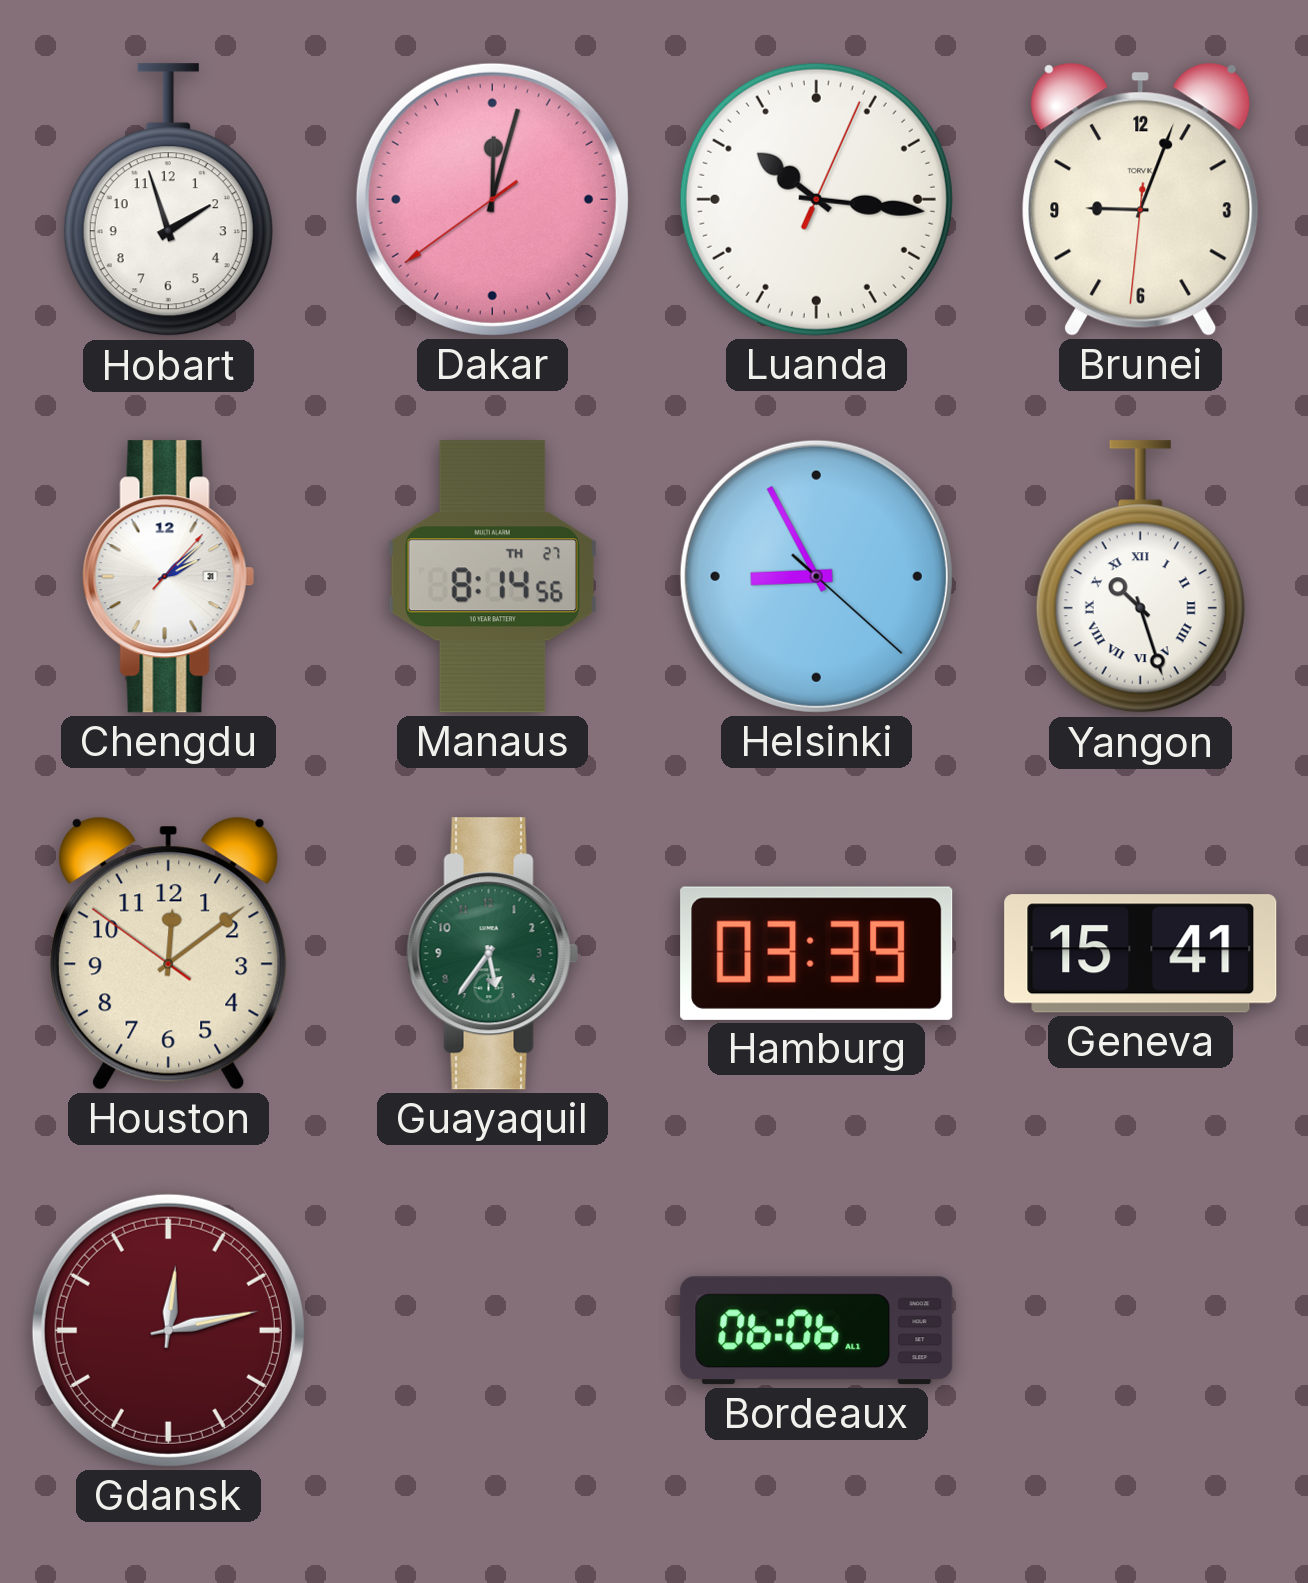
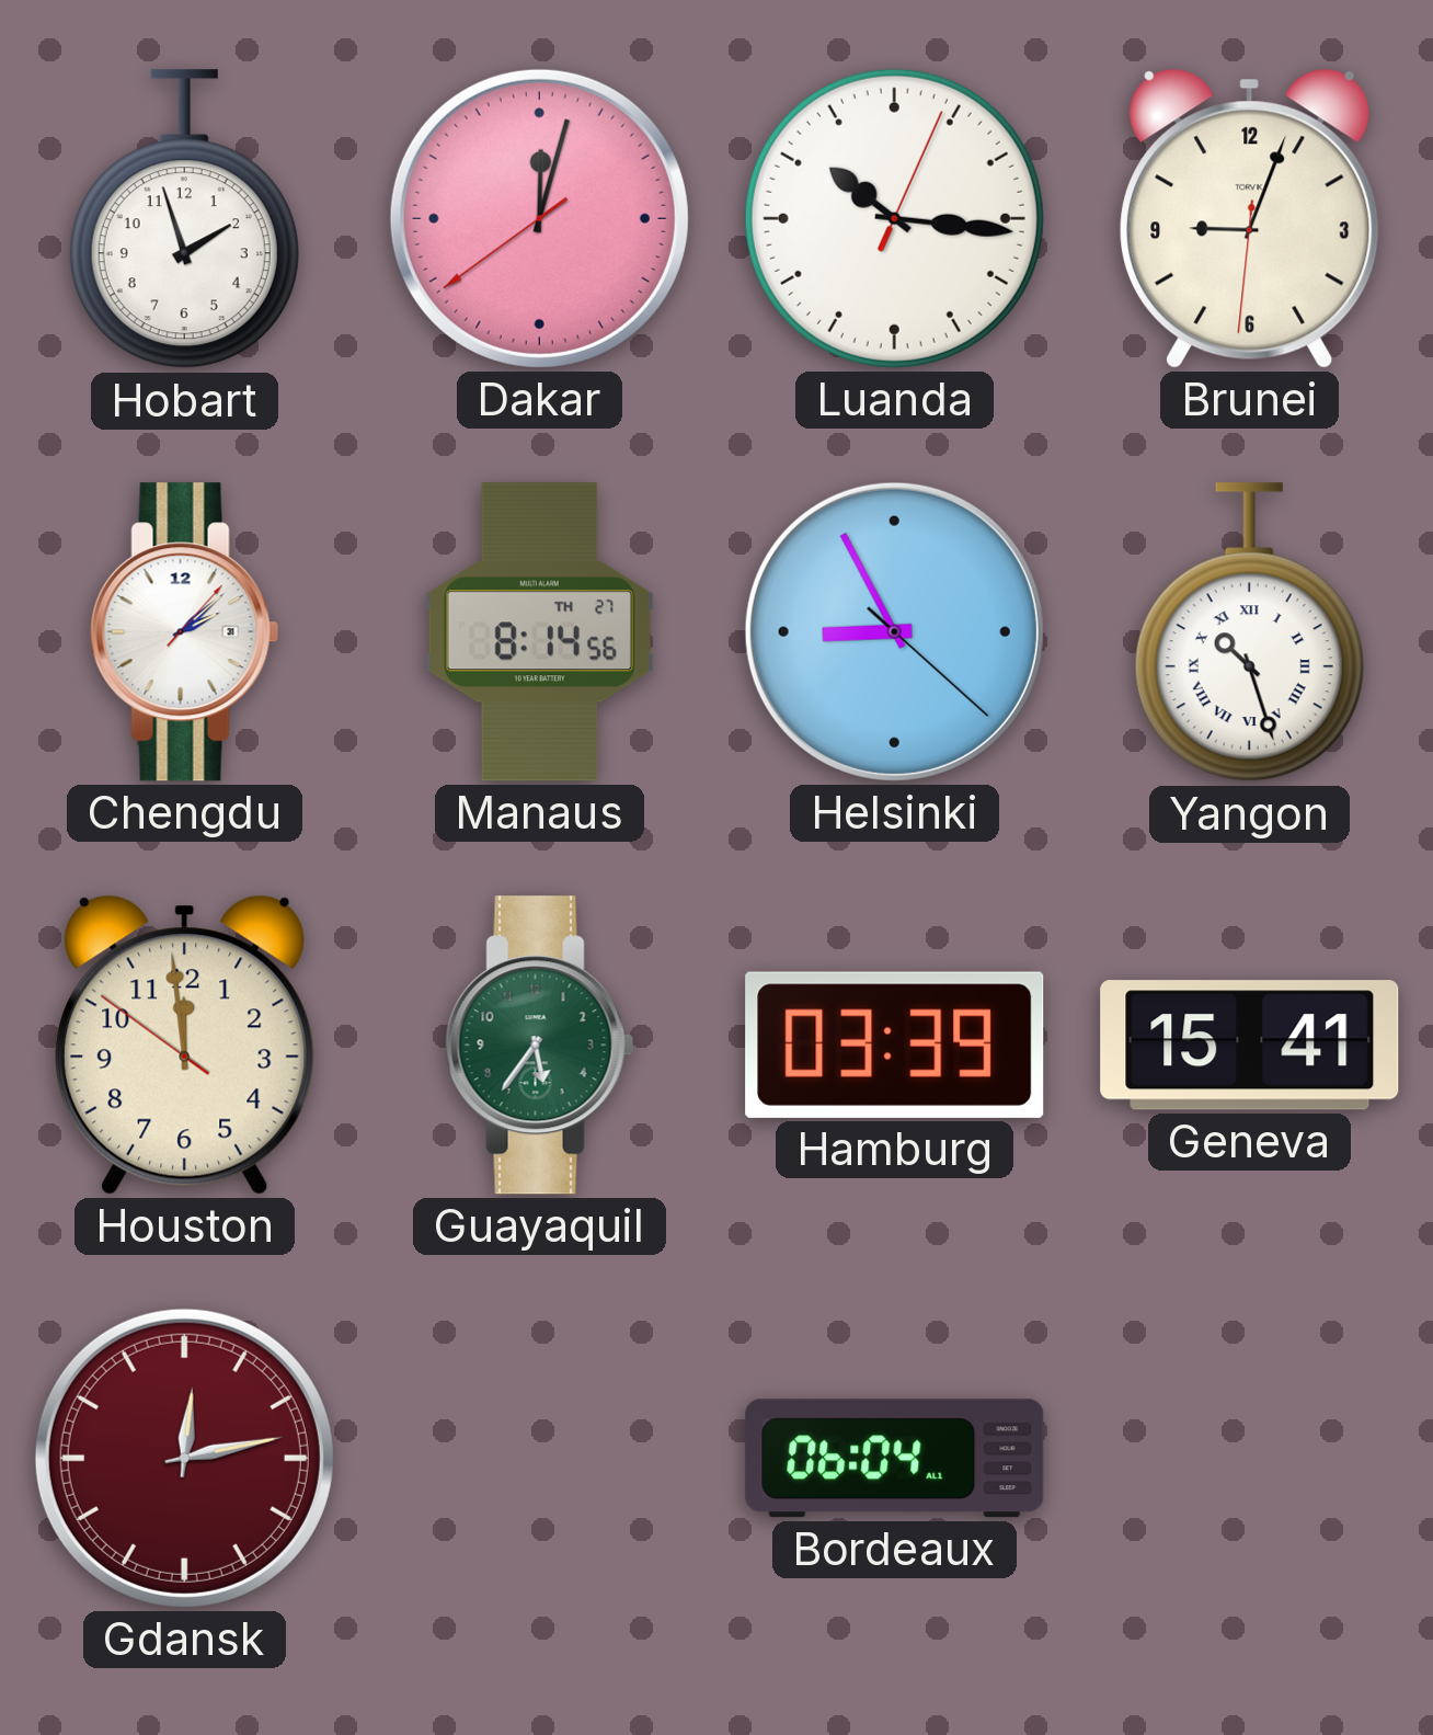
Houston: 12:08 -> 11:58
Bordeaux: 06:06 -> 06:04
